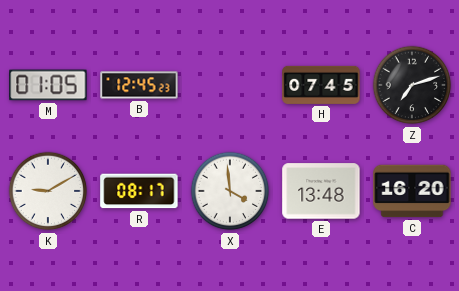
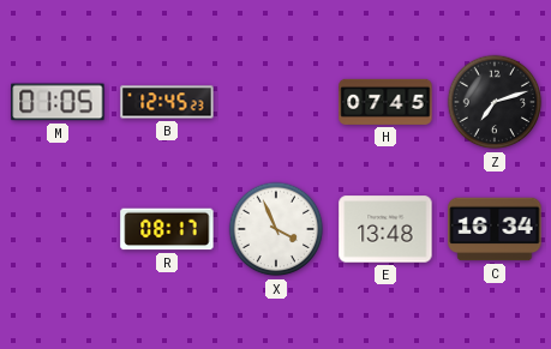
K: 9:10 -> none
X: 3:59 -> 3:56
C: 16:20 -> 16:34
